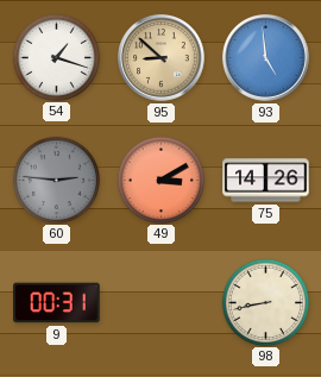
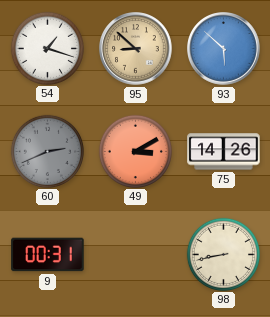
93: 4:59 -> 5:52
60: 2:46 -> 2:41
